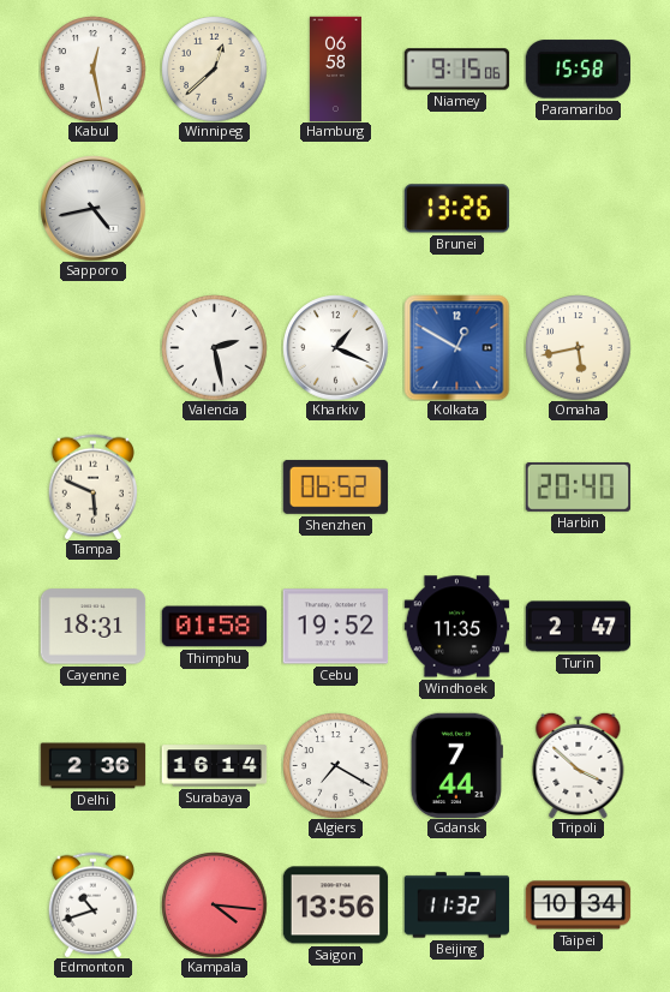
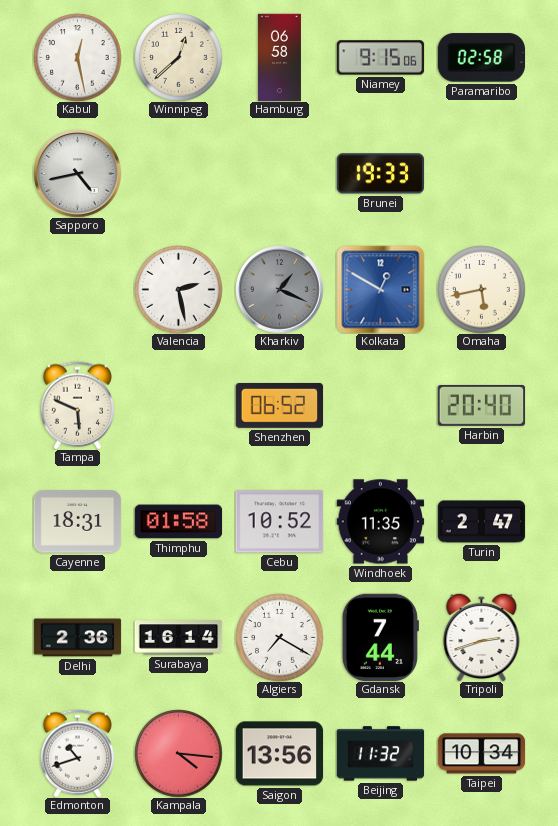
Paramaribo: 15:58 -> 02:58
Brunei: 13:26 -> 19:33
Kharkiv dial: white -> grey
Cebu: 19:52 -> 10:52
Tripoli: 3:52 -> 2:42
